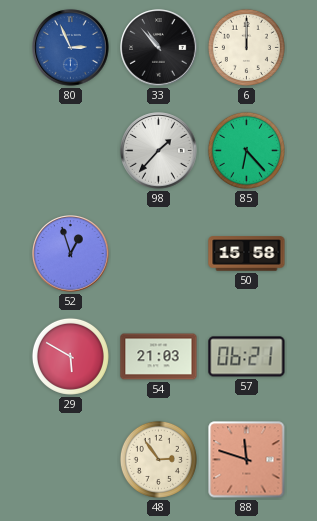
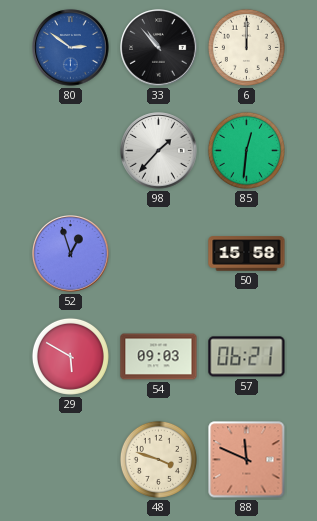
80: 2:56 -> 2:51
85: 6:23 -> 12:31
54: 21:03 -> 09:03
48: 2:54 -> 3:48
88: 11:48 -> 11:49
